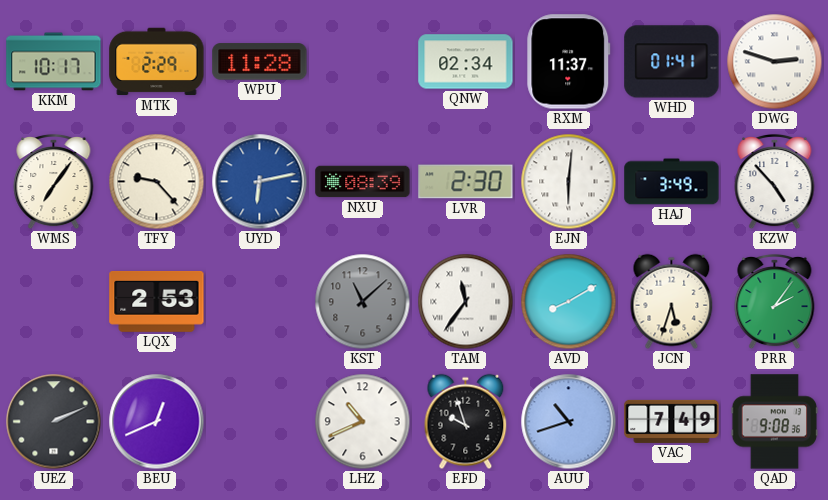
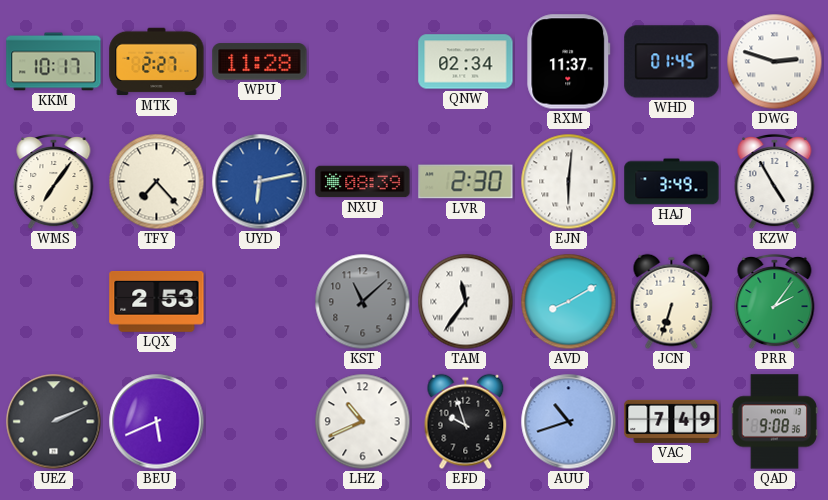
MTK: 2:29 -> 2:27
WHD: 01:41 -> 01:45
TFY: 9:23 -> 7:23
KZW: 4:53 -> 4:55
JCN: 5:33 -> 6:33
BEU: 12:41 -> 5:41
